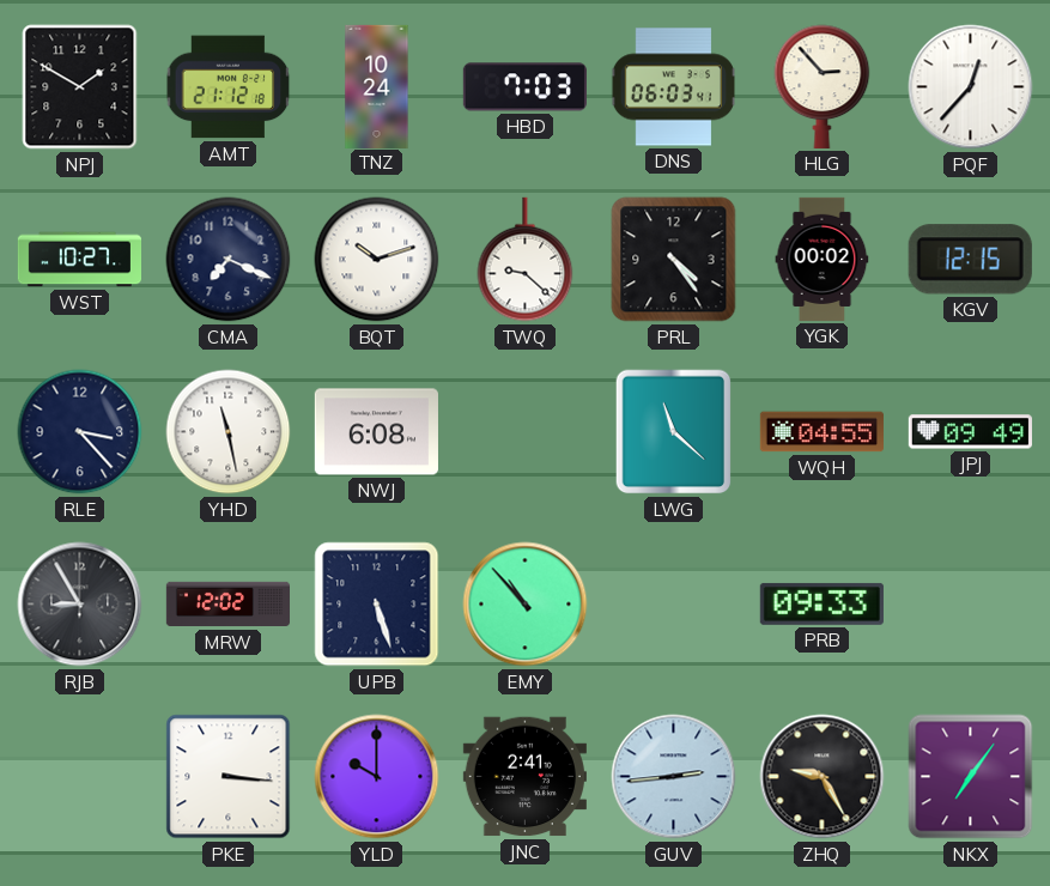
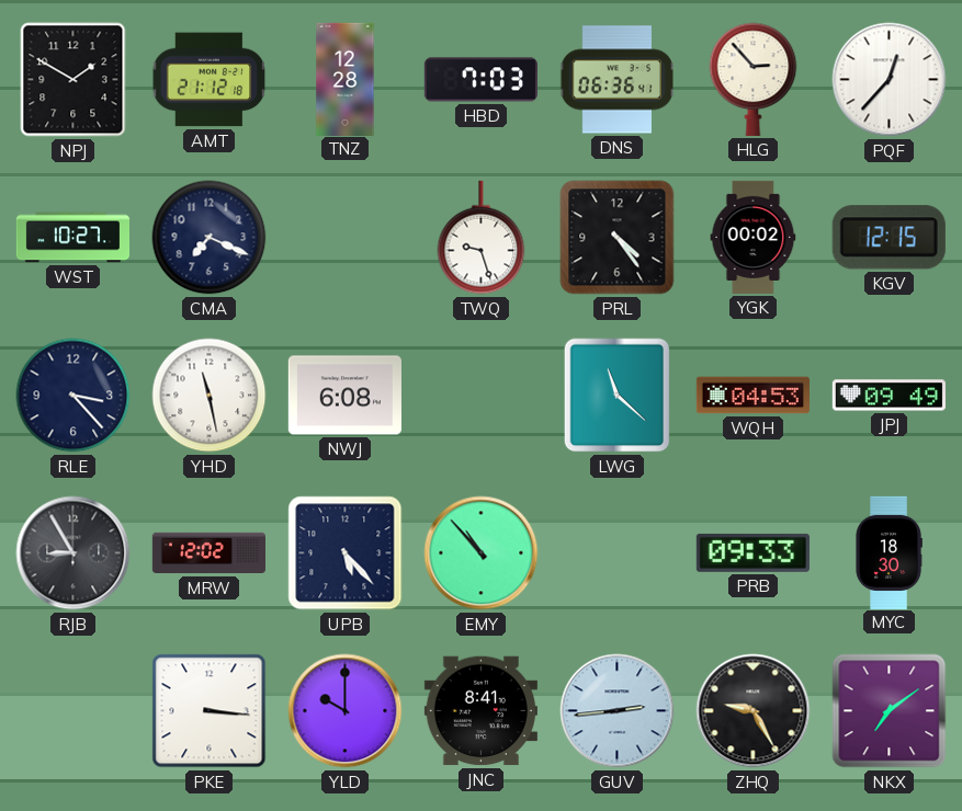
TNZ: 10:24 -> 12:28
DNS: 06:03 -> 06:36
BQT: 10:12 -> none
TWQ: 9:22 -> 9:27
WQH: 04:55 -> 04:53
UPB: 5:27 -> 5:23
MYC: none -> 18:30
JNC: 2:41 -> 8:41
NKX: 7:06 -> 7:09
